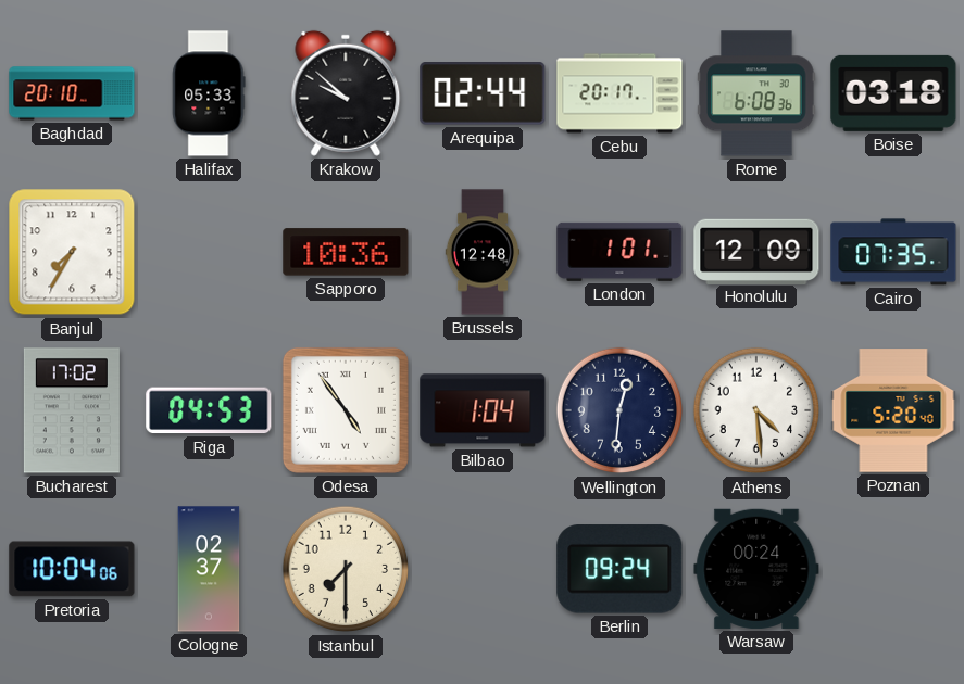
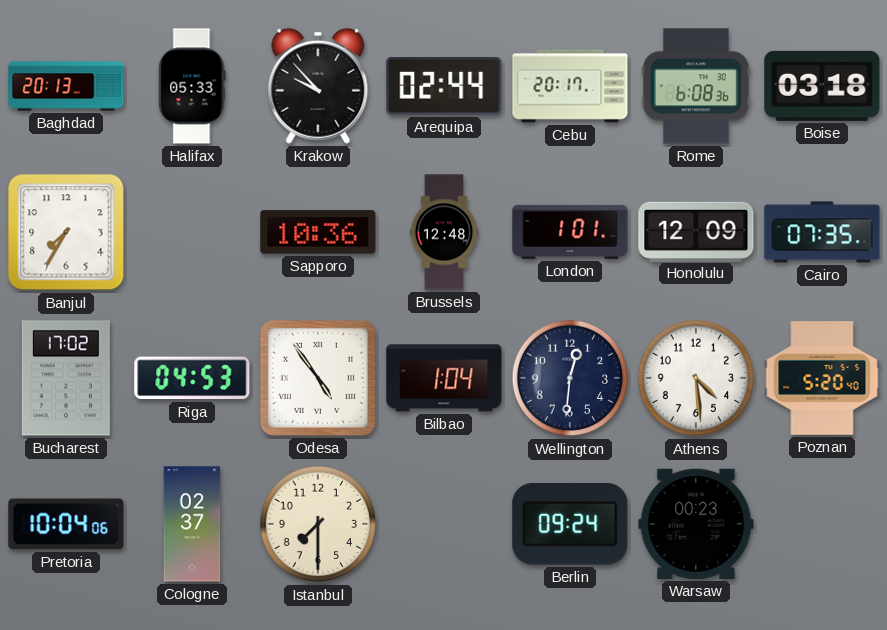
Baghdad: 20:10 -> 20:13
Krakow: 9:52 -> 9:53
Warsaw: 00:24 -> 00:23
